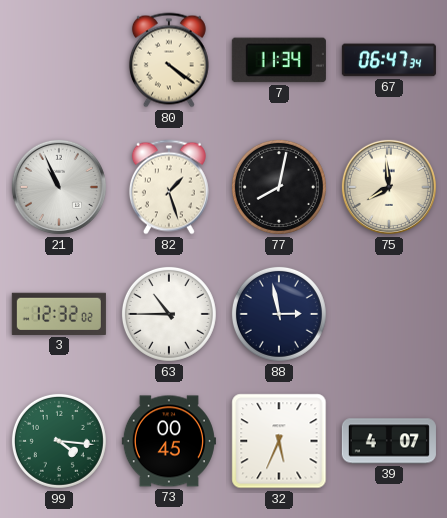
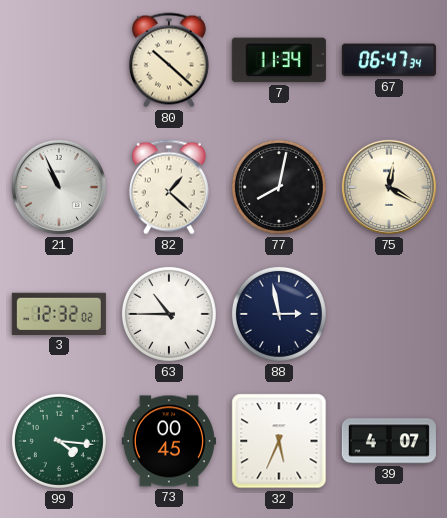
80: 4:21 -> 10:22
82: 1:27 -> 1:22
75: 7:59 -> 12:20
